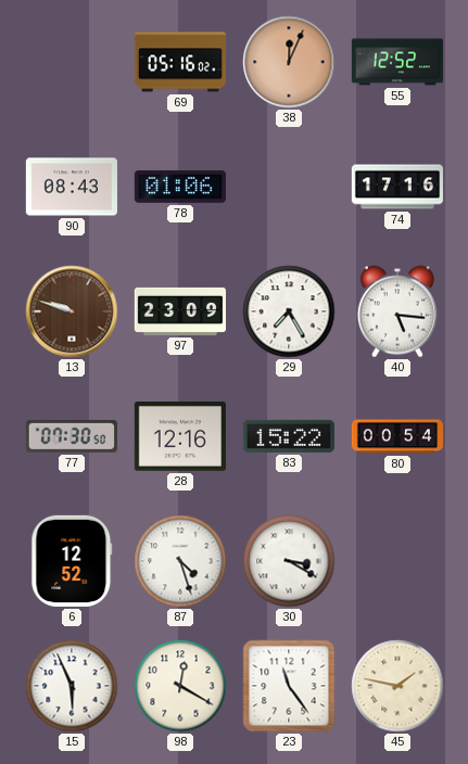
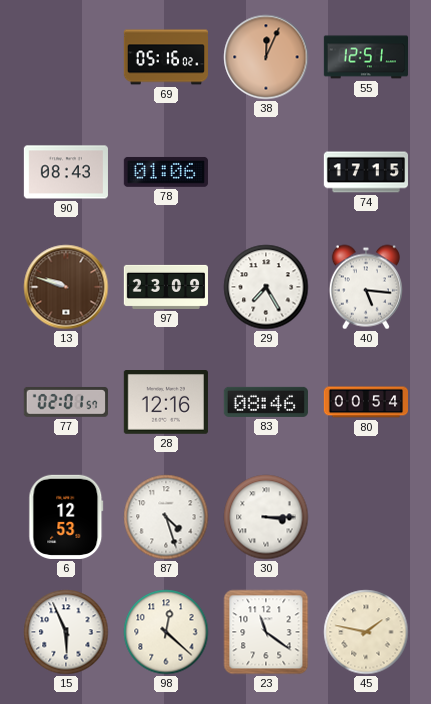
55: 12:52 -> 12:51
74: 17:16 -> 17:15
77: 07:30 -> 02:01
83: 15:22 -> 08:46
6: 12:52 -> 12:53
30: 3:20 -> 3:15
98: 12:20 -> 12:22
23: 11:24 -> 11:21
